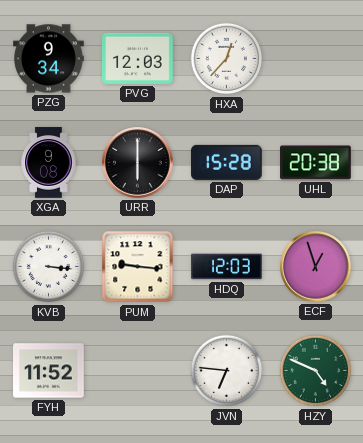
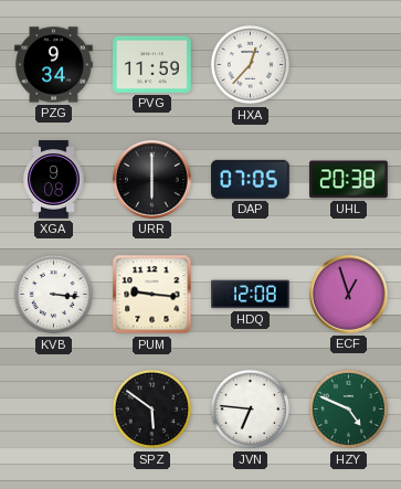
PVG: 12:03 -> 11:59
DAP: 15:28 -> 07:05
HDQ: 12:03 -> 12:08
FYH: 11:52 -> none
SPZ: none -> 5:51
